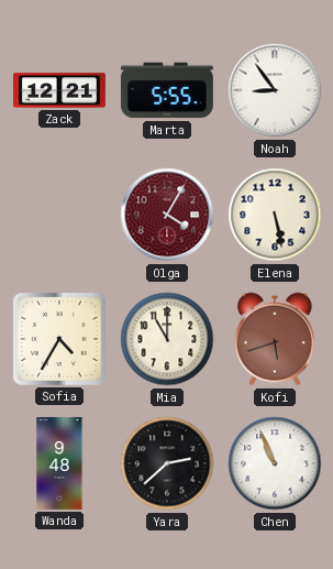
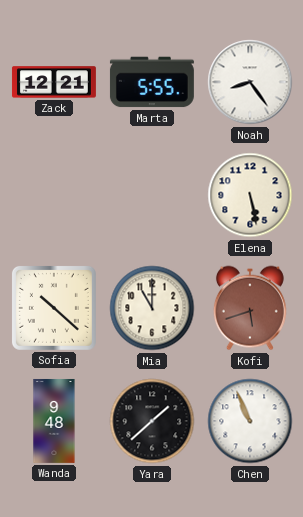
Noah: 8:54 -> 8:24
Olga: 4:05 -> none
Sofia: 4:35 -> 10:22
Yara: 2:38 -> 1:38
